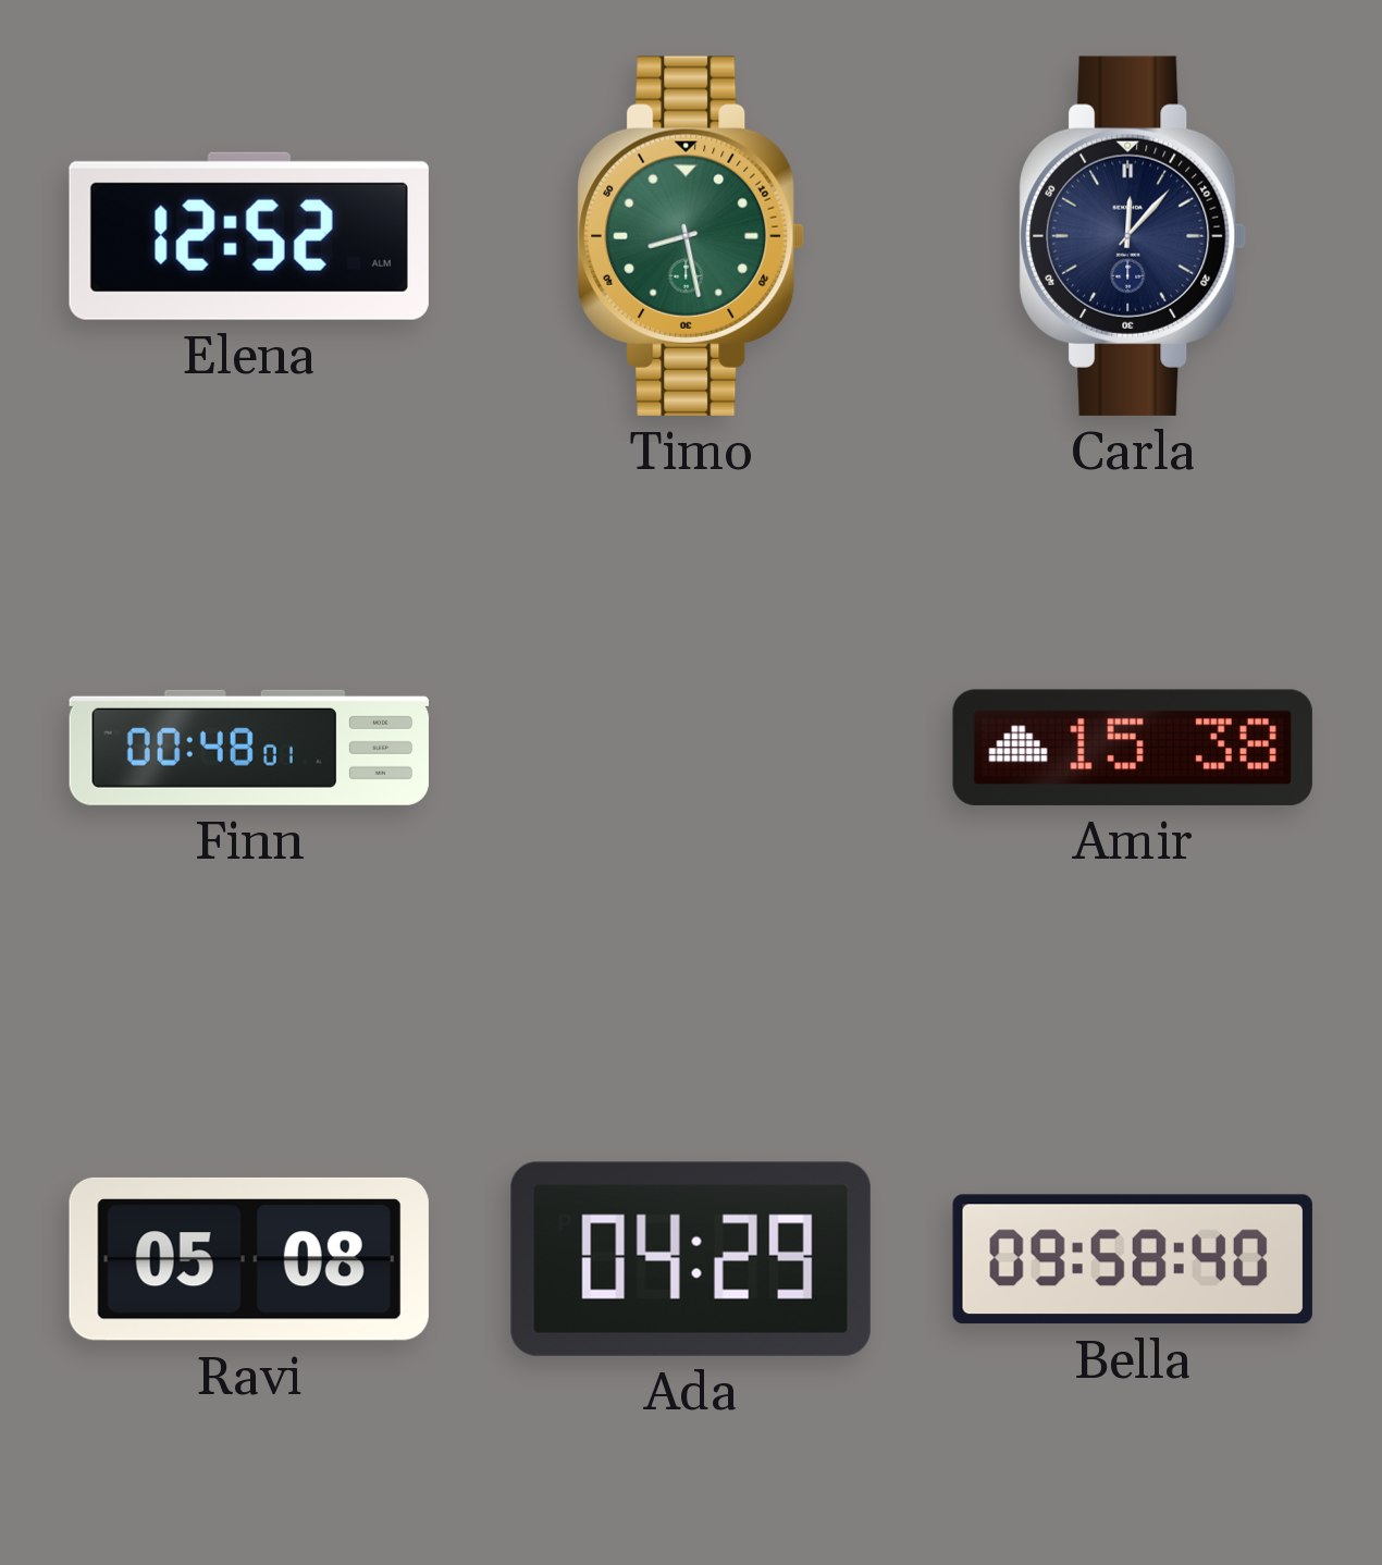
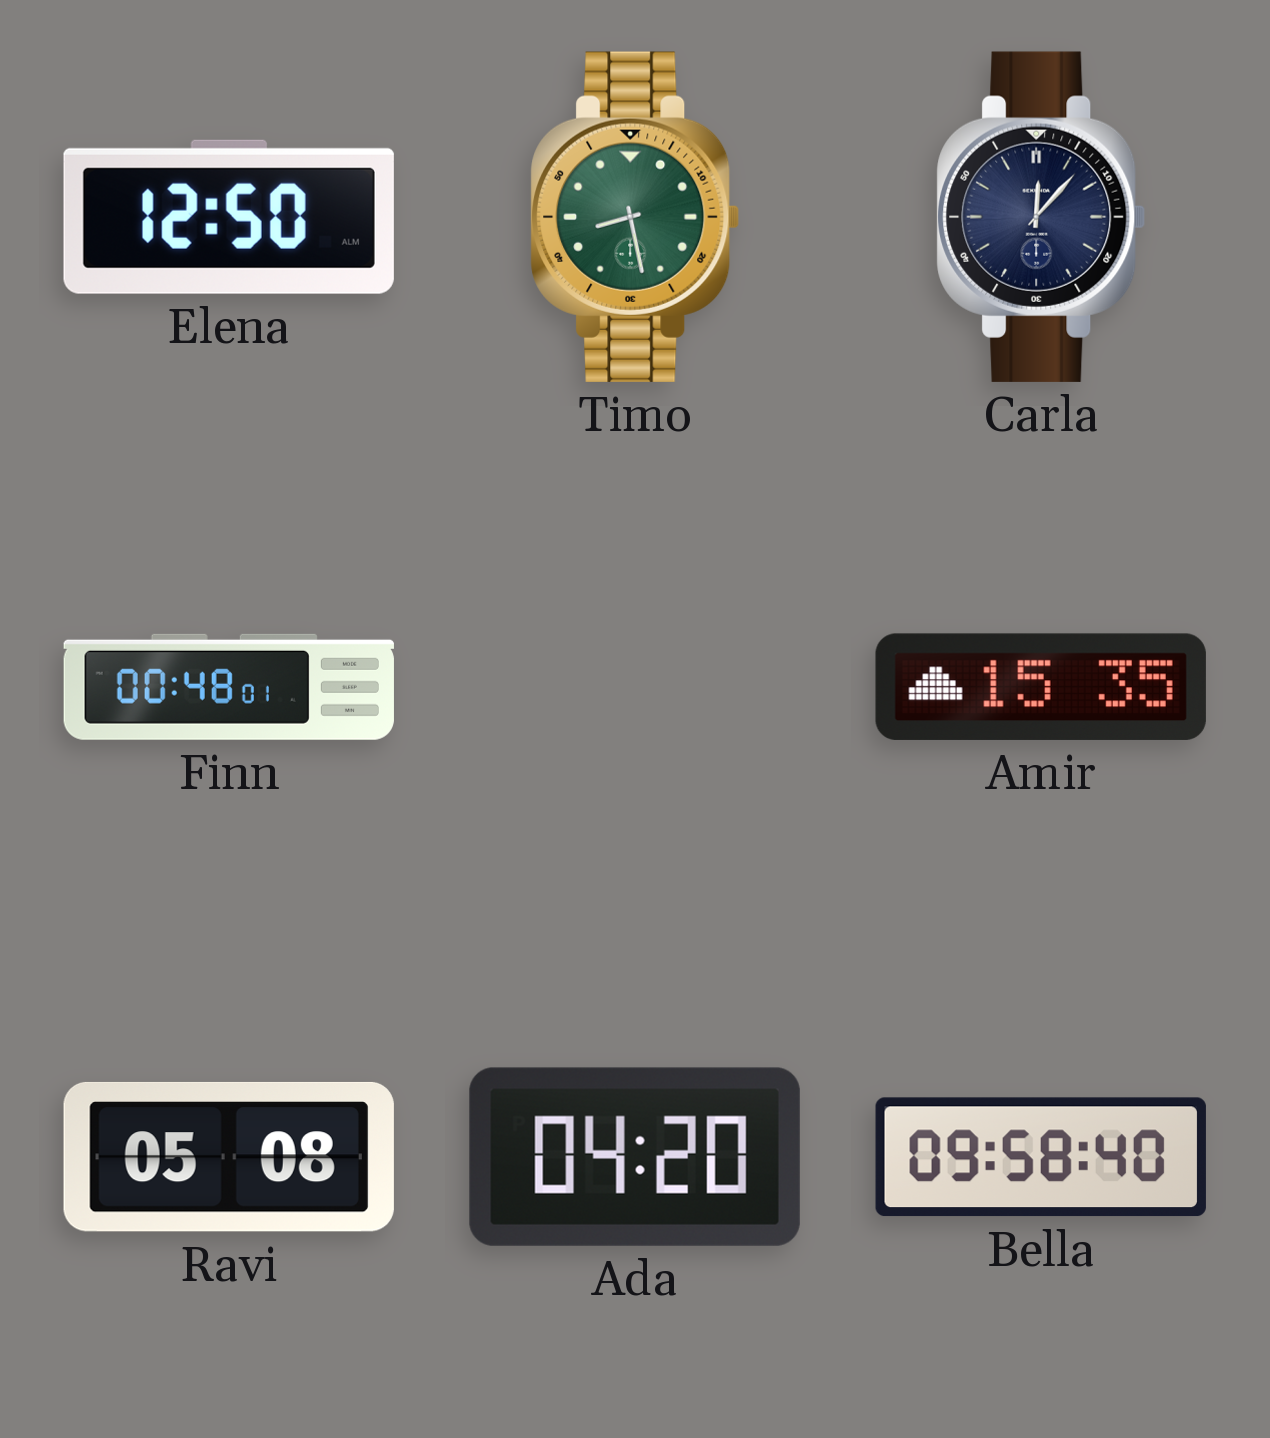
Elena: 12:52 -> 12:50
Amir: 15:38 -> 15:35
Ada: 04:29 -> 04:20
